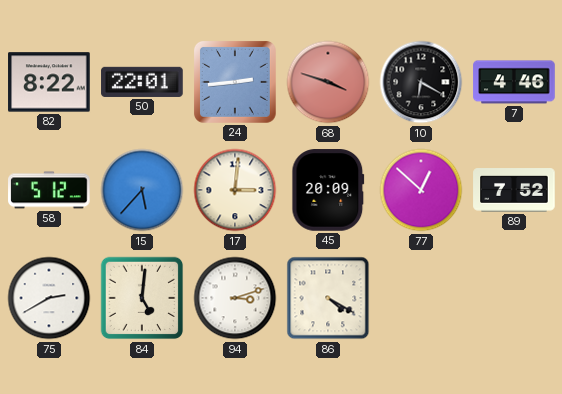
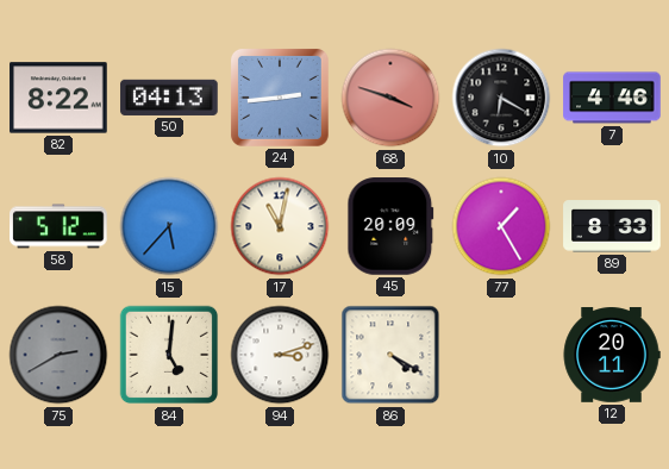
50: 22:01 -> 04:13
17: 3:01 -> 11:02
77: 12:52 -> 1:25
89: 7:52 -> 8:33
75 dial: white -> grey
12: none -> 20:11
